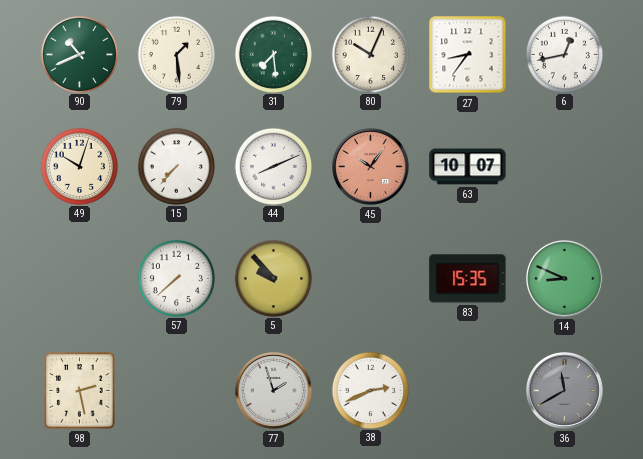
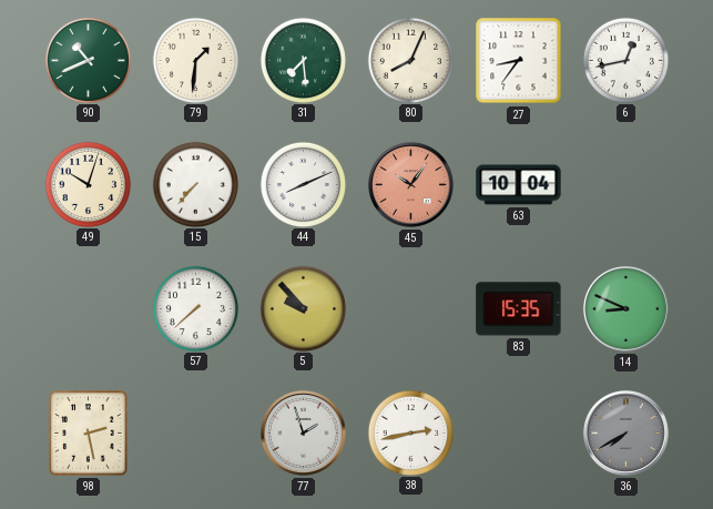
79: 1:29 -> 1:31
80: 10:04 -> 8:04
63: 10:07 -> 10:04
38: 2:41 -> 2:43
36: 11:40 -> 7:40
